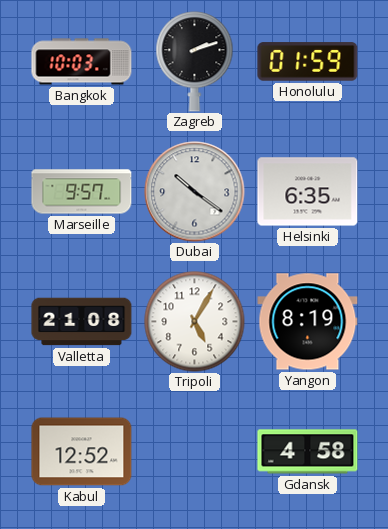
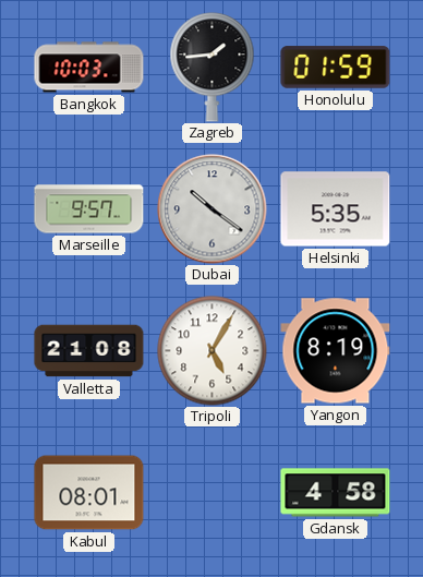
Zagreb: 2:12 -> 1:44
Helsinki: 6:35 -> 5:35
Kabul: 12:52 -> 08:01
